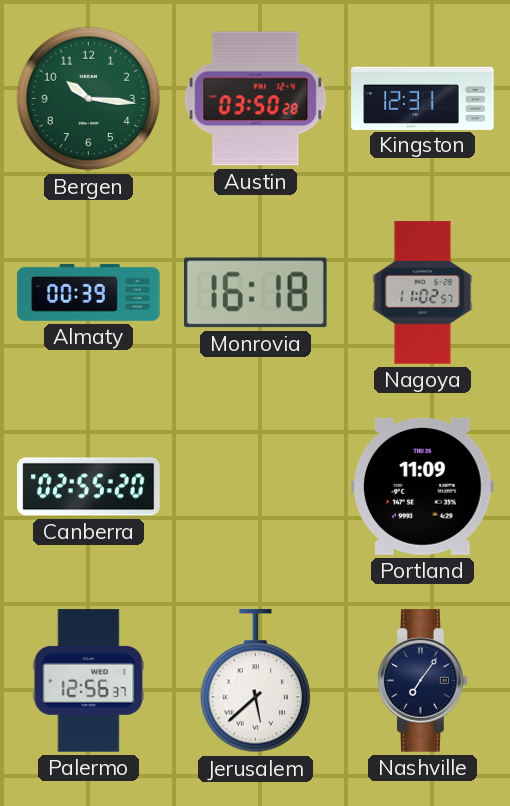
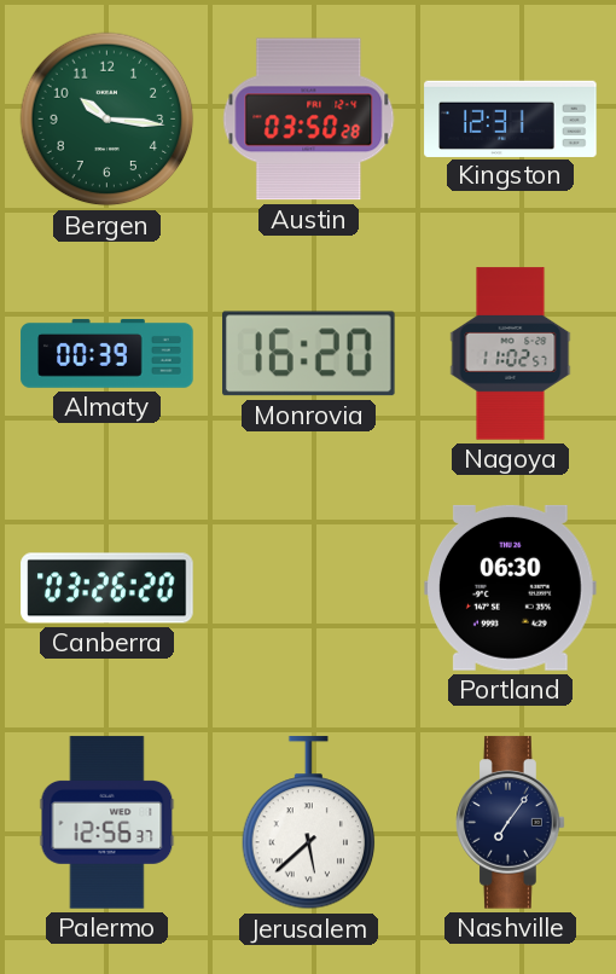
Monrovia: 16:18 -> 16:20
Canberra: 02:55 -> 03:26
Portland: 11:09 -> 06:30
